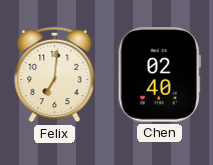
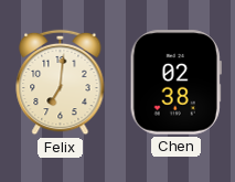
Chen: 02:40 -> 02:38
